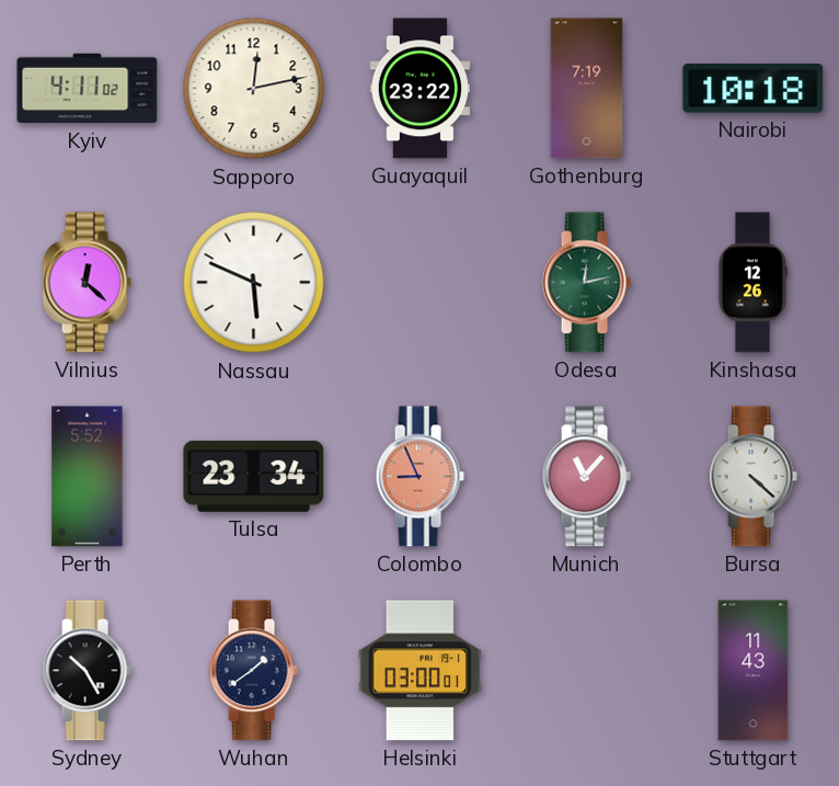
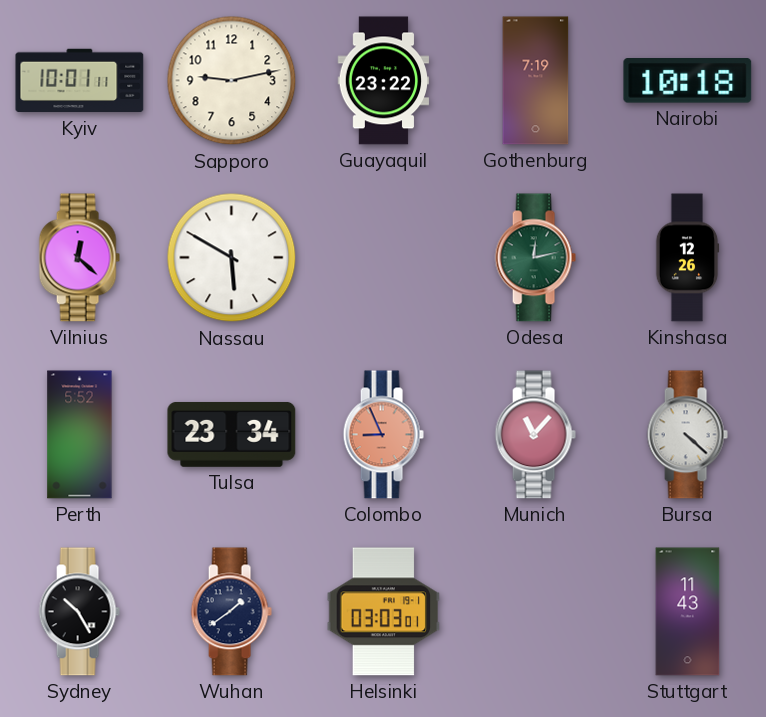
Kyiv: 4:11 -> 10:01
Sapporo: 12:13 -> 9:13
Nassau: 5:49 -> 5:50
Helsinki: 03:00 -> 03:03
